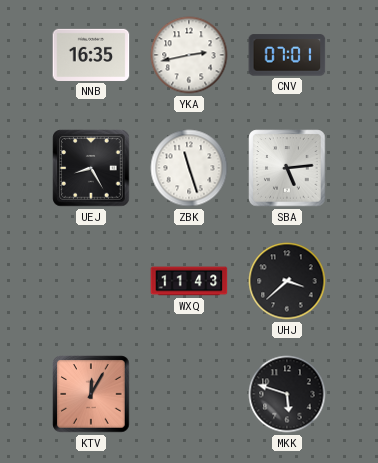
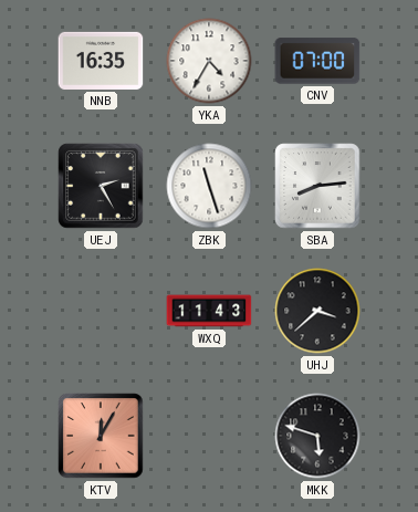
YKA: 2:43 -> 4:35
CNV: 07:01 -> 07:00
UEJ: 8:25 -> 2:25
SBA: 5:14 -> 8:14
